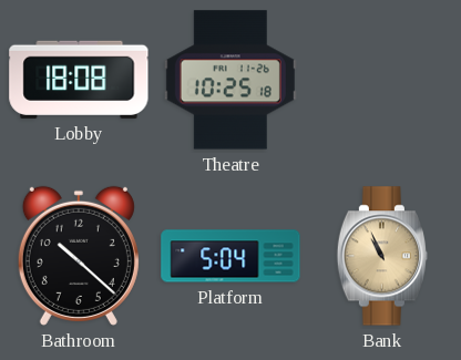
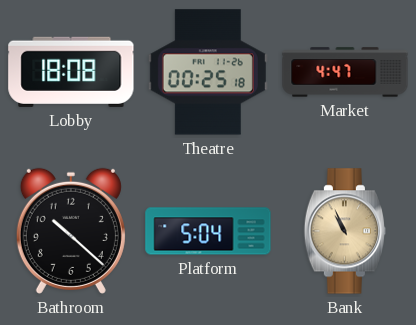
Theatre: 10:25 -> 00:25
Market: none -> 4:47
